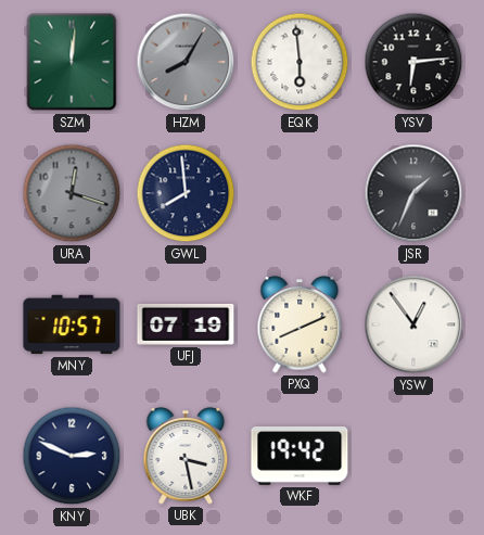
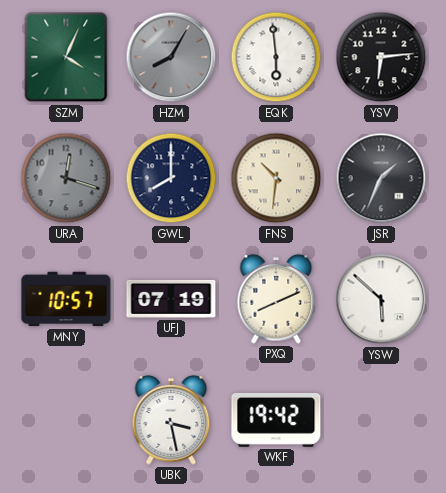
SZM: 12:01 -> 4:04
GWL: 7:59 -> 8:00
FNS: none -> 10:31
YSW: 12:54 -> 5:52
KNY: 2:49 -> none
